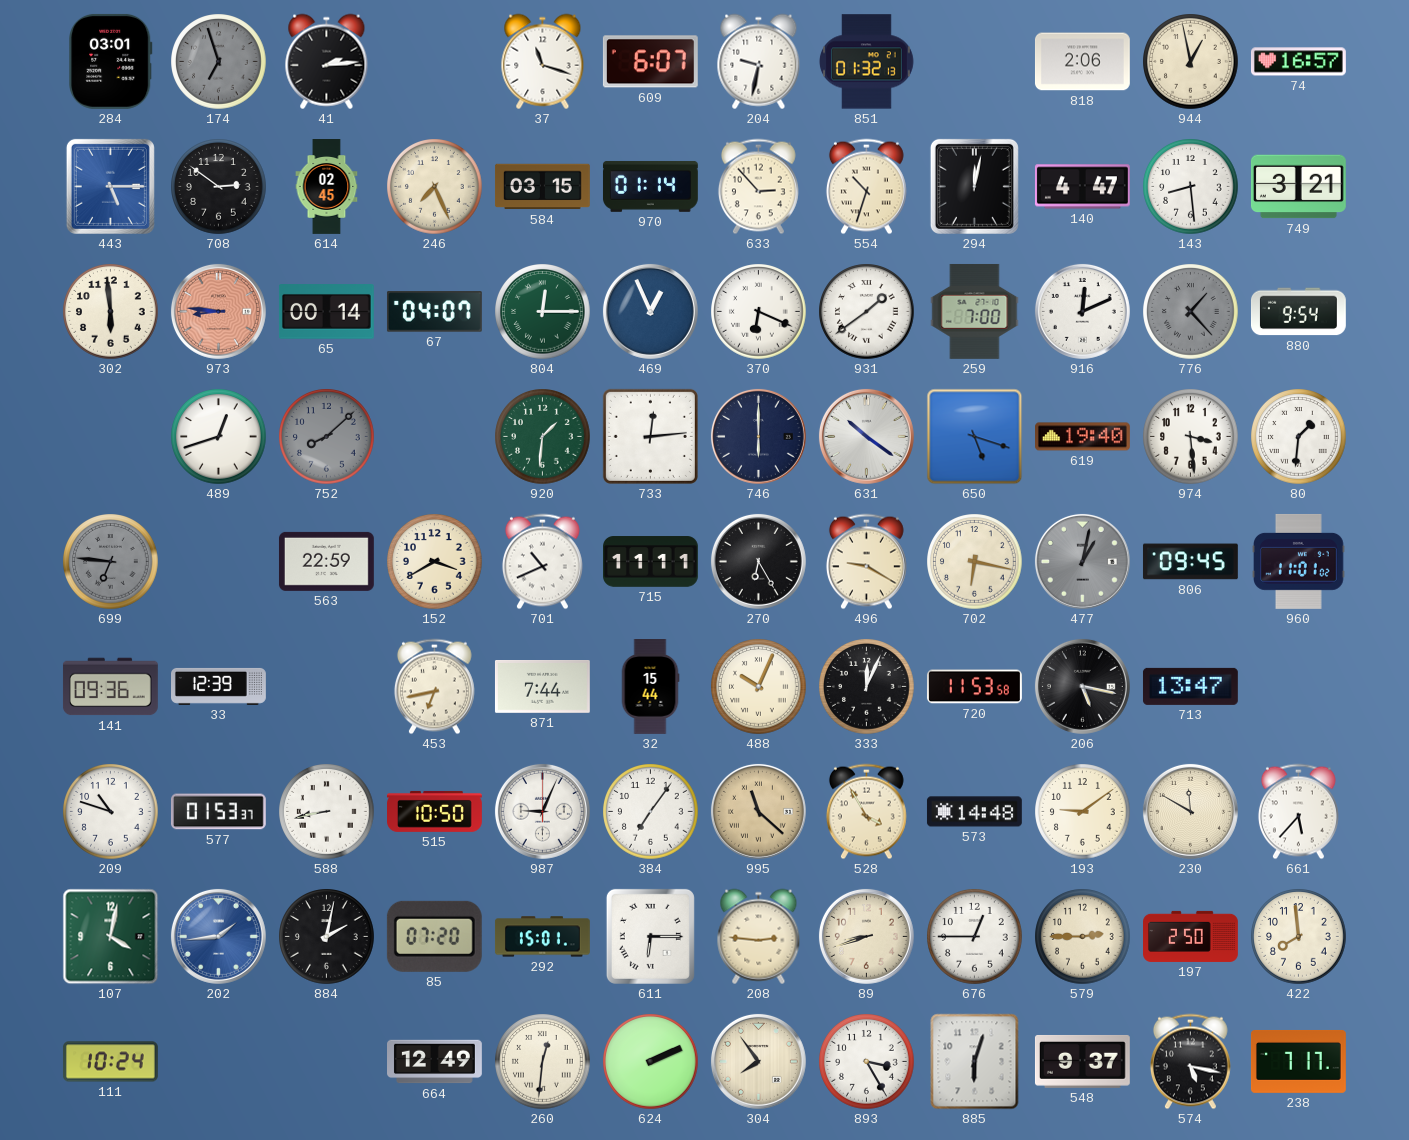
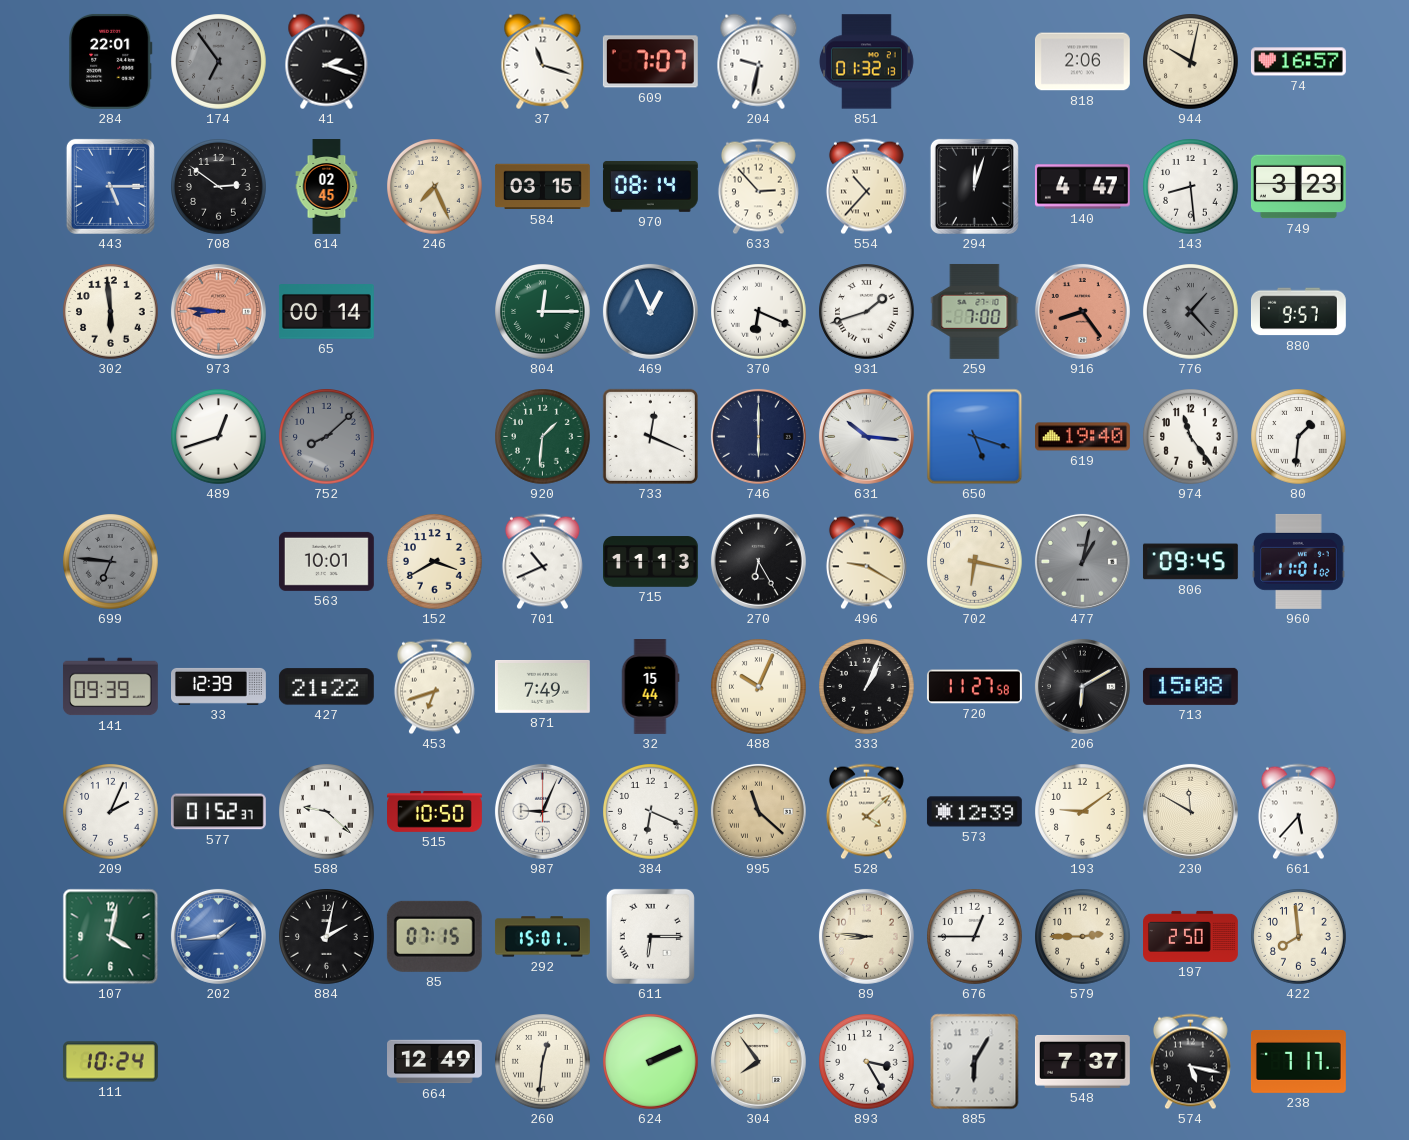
284: 03:01 -> 22:01
174: 6:57 -> 6:54
41: 2:14 -> 2:18
609: 6:07 -> 7:07
944: 12:58 -> 10:02
970: 01:14 -> 08:14
554: 10:33 -> 10:37
294: 12:02 -> 12:03
749: 3:21 -> 3:23
67: 04:07 -> none
931: 1:39 -> 1:42
916: 12:11 -> 8:24
916 dial: white -> salmon
880: 9:54 -> 9:57
733: 12:14 -> 12:19
631: 10:21 -> 10:16
974: 3:29 -> 11:24
563: 22:59 -> 10:01
715: 11:11 -> 11:13
141: 09:36 -> 09:39
427: none -> 21:22
453: 6:43 -> 6:42
871: 7:44 -> 7:49
333: 12:04 -> 1:04
720: 11:53 -> 11:27
206: 5:17 -> 6:10
713: 13:47 -> 15:08
209: 10:48 -> 2:04
577: 01:53 -> 01:52
588: 8:43 -> 9:22
384: 7:06 -> 6:19
528: 3:55 -> 4:08
573: 14:48 -> 12:39
85: 07:20 -> 07:15
208: 2:46 -> none
89: 8:42 -> 8:46
885: 6:03 -> 6:05
548: 9:37 -> 7:37
